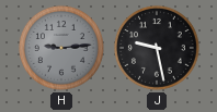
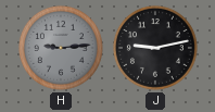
J: 9:28 -> 9:13
